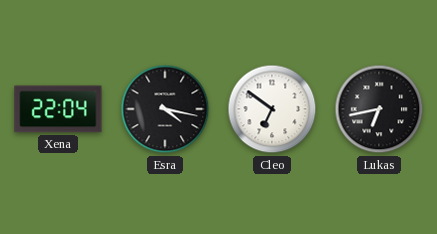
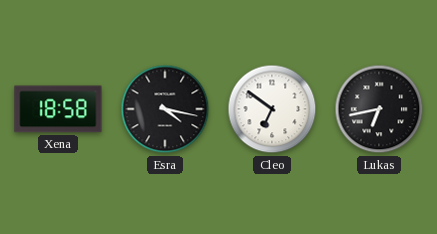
Xena: 22:04 -> 18:58
